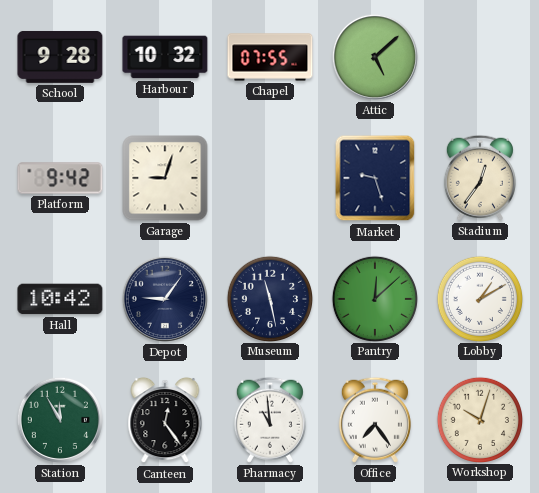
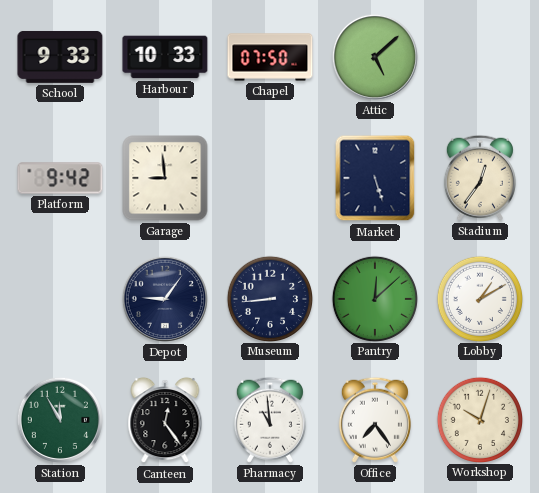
School: 9:28 -> 9:33
Harbour: 10:32 -> 10:33
Chapel: 07:55 -> 07:50
Garage: 9:03 -> 8:59
Market: 9:27 -> 5:27
Hall: 10:42 -> none
Museum: 11:28 -> 8:44
